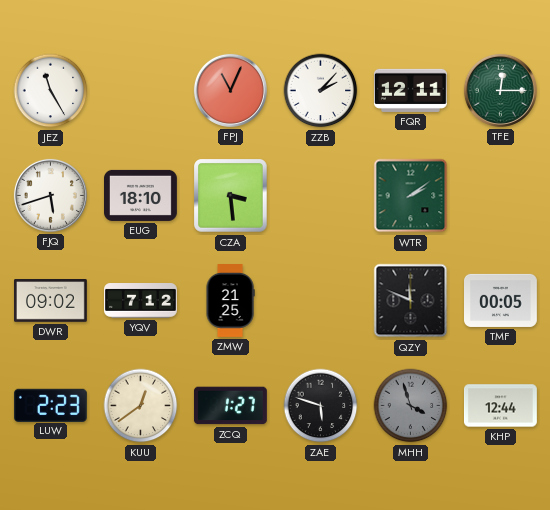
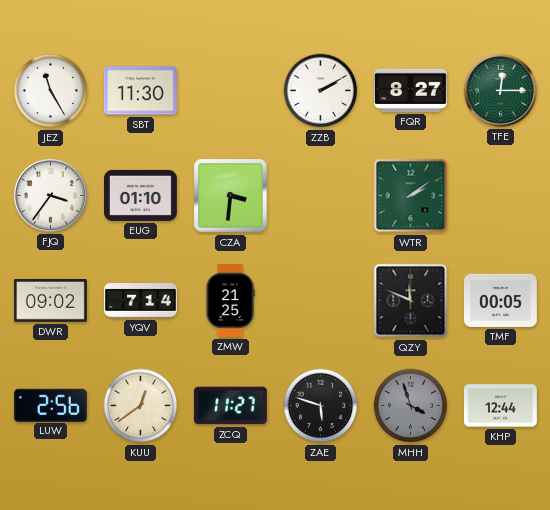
SBT: none -> 11:30
FPJ: 11:04 -> none
ZZB: 2:07 -> 2:10
FQR: 12:11 -> 8:27
FJQ: 5:42 -> 3:36
EUG: 18:10 -> 01:10
CZA: 3:29 -> 3:31
YQV: 7:12 -> 7:14
LUW: 2:23 -> 2:56
ZCQ: 1:27 -> 11:27
